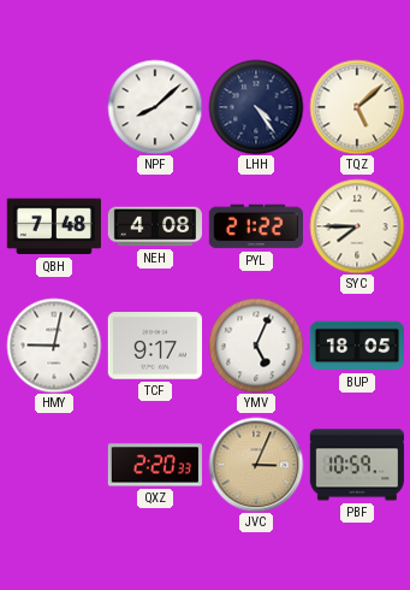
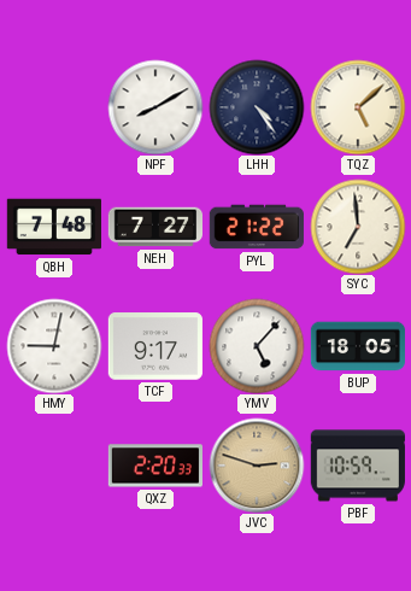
NPF: 8:08 -> 8:10
NEH: 4:08 -> 7:27
SYC: 7:45 -> 6:59
YMV: 5:04 -> 5:07
JVC: 3:04 -> 2:48
